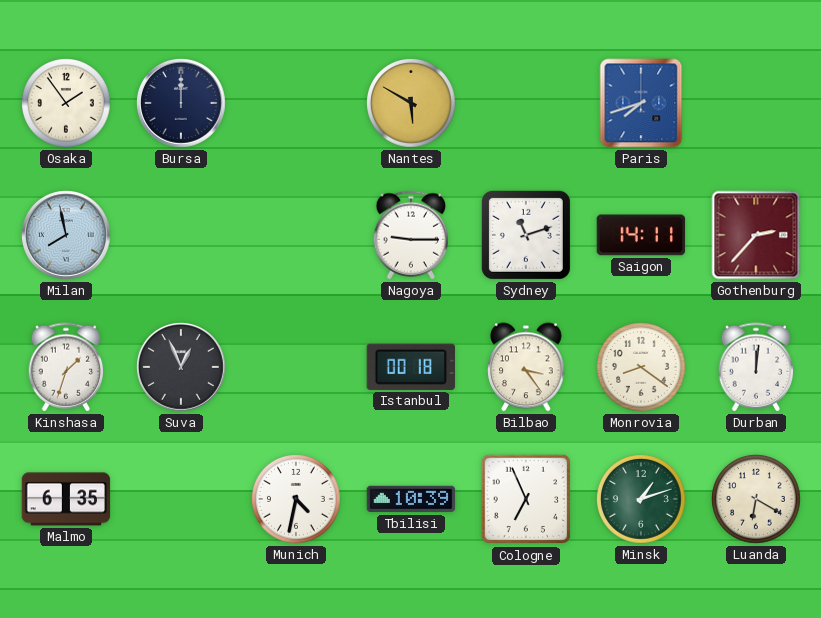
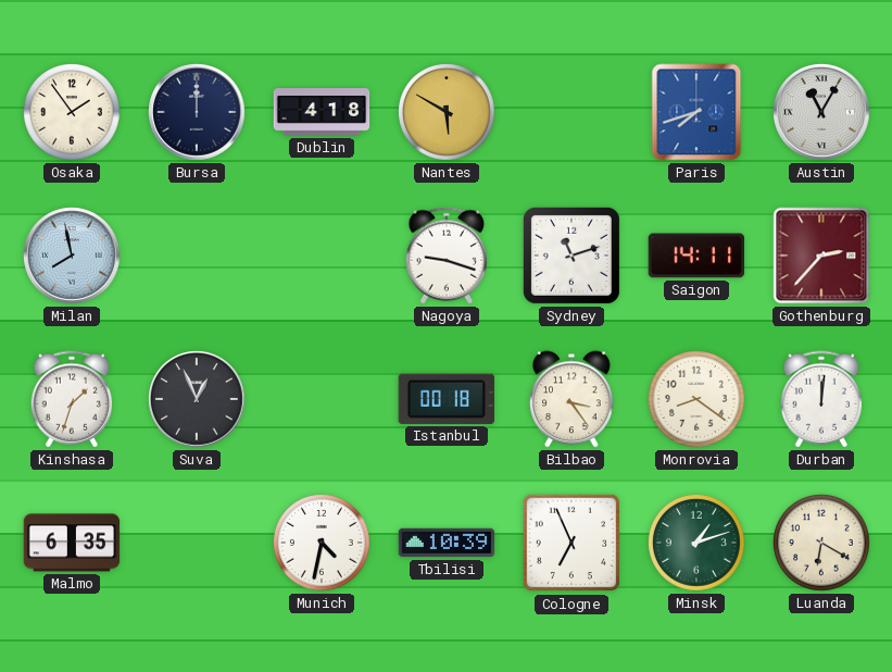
Dublin: none -> 4:18
Austin: none -> 11:05
Nagoya: 9:15 -> 9:18
